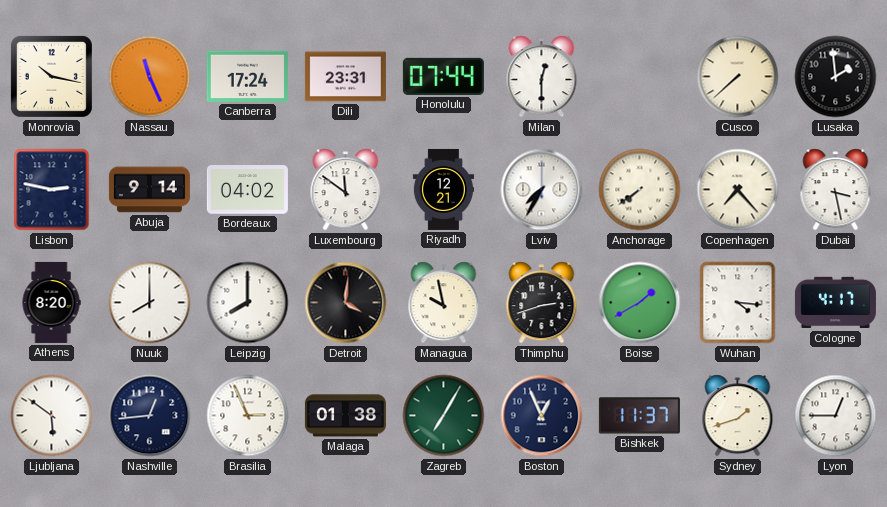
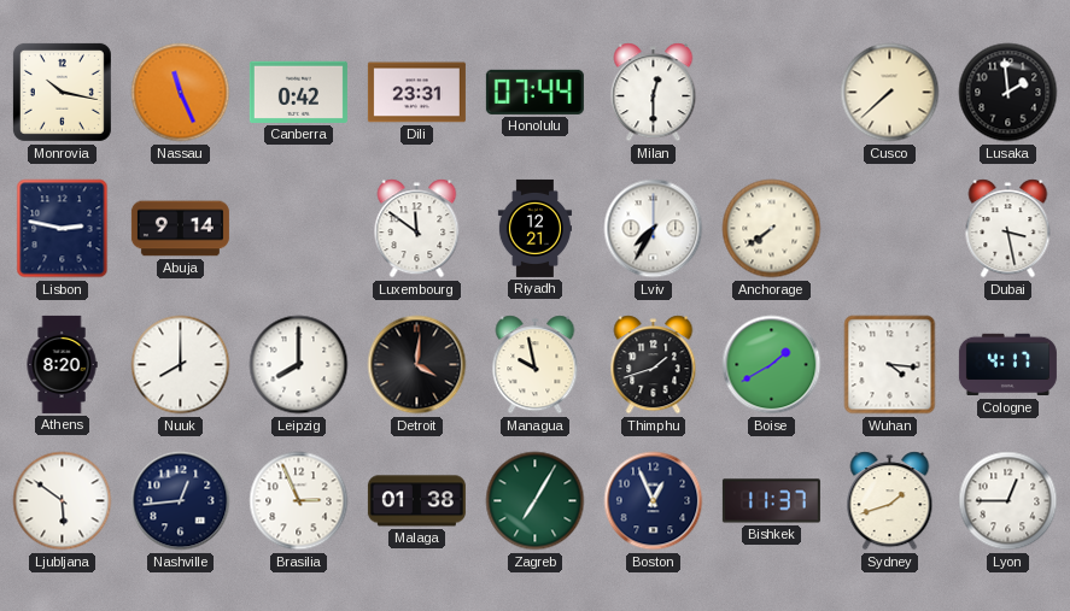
Canberra: 17:24 -> 0:42
Bordeaux: 04:02 -> none
Copenhagen: 7:23 -> none
Thimphu: 2:42 -> 1:42
